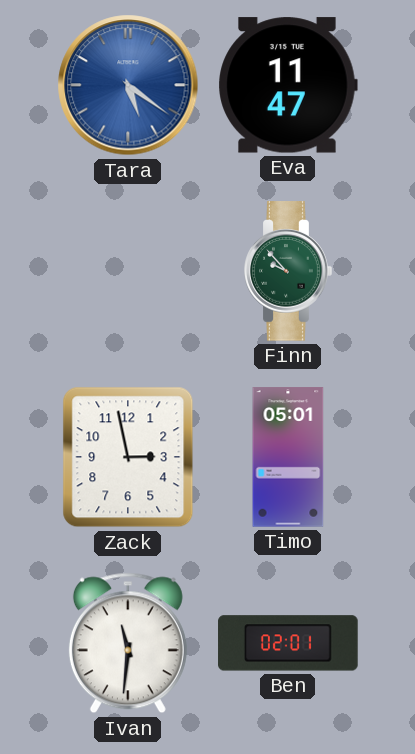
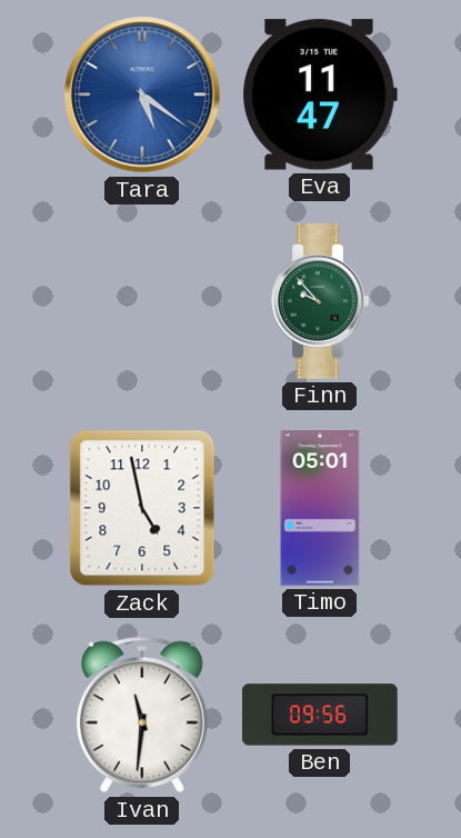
Zack: 2:58 -> 4:58
Ben: 02:01 -> 09:56
